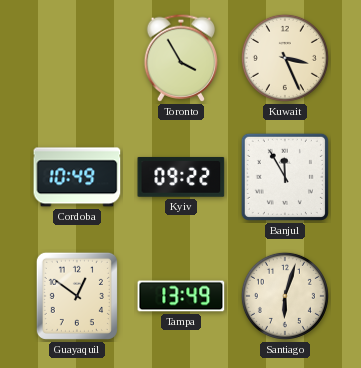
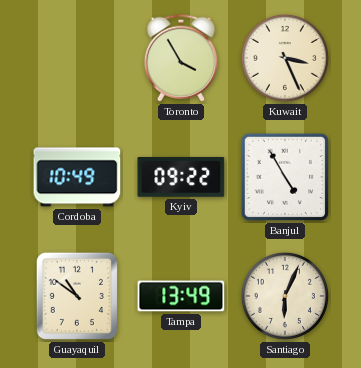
Banjul: 11:55 -> 4:55
Guayaquil: 12:51 -> 10:51
Santiago: 6:03 -> 6:04
